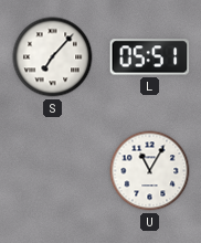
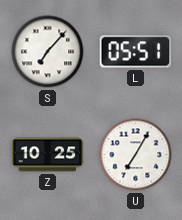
Z: none -> 10:25
U: 11:05 -> 7:05
